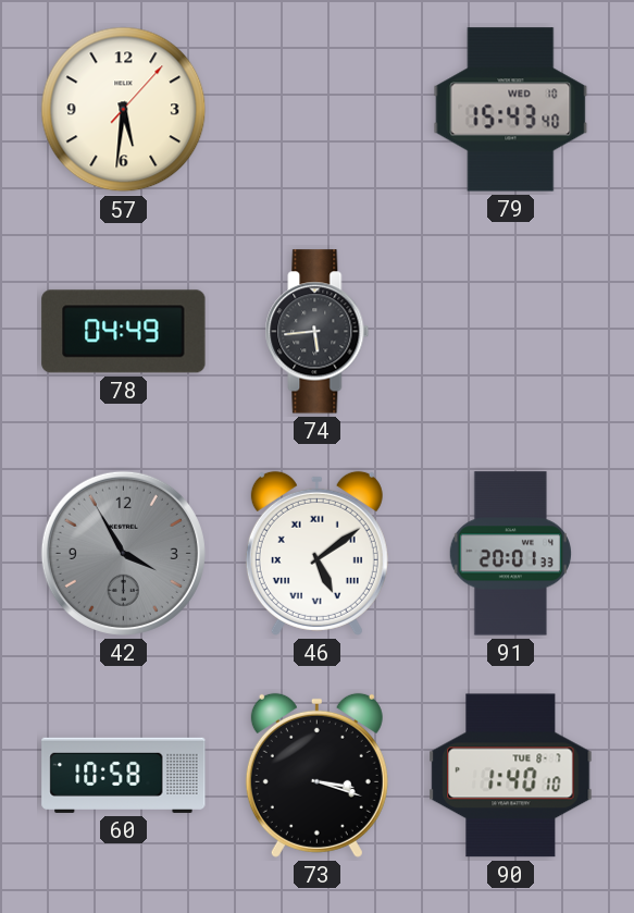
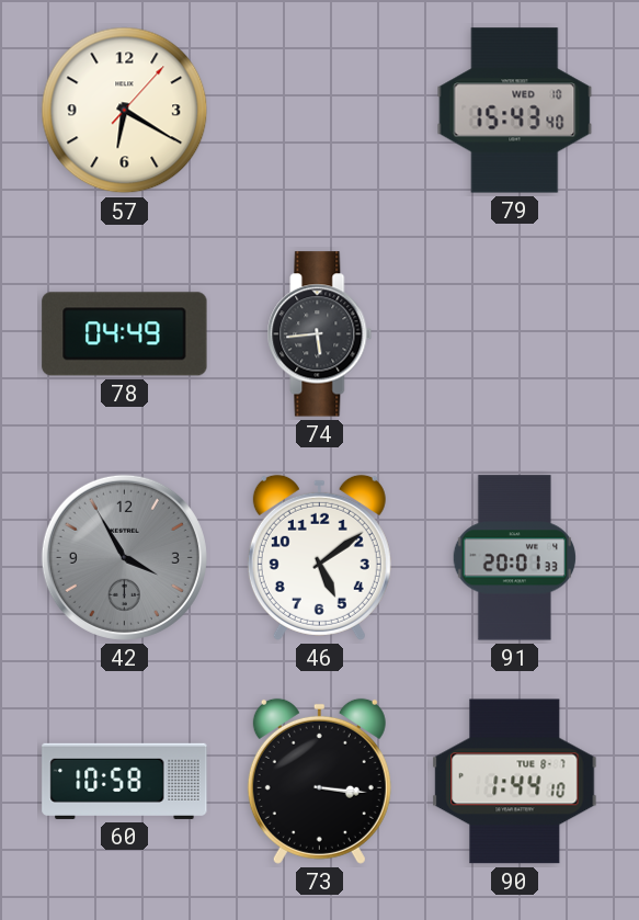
57: 5:31 -> 6:20
46 numerals: Roman -> Arabic
73: 3:18 -> 3:16
90: 1:40 -> 1:44
